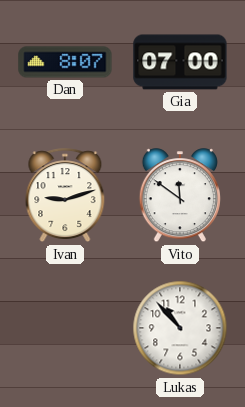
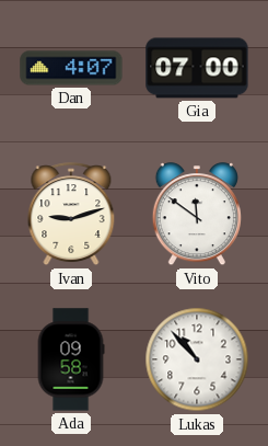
Dan: 8:07 -> 4:07
Ada: none -> 09:58
